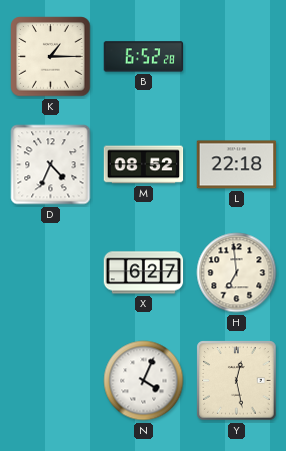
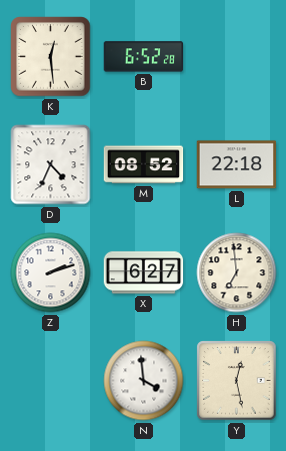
K: 1:15 -> 12:29
Z: none -> 2:12
N: 4:04 -> 3:59
